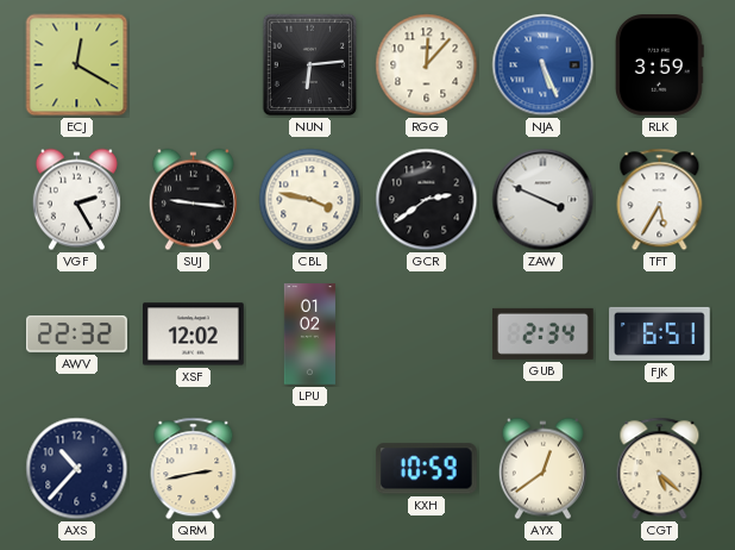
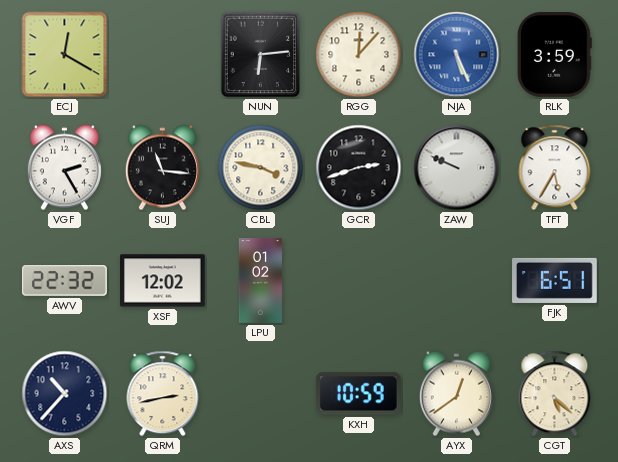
SUJ: 9:16 -> 11:16
GCR: 2:39 -> 2:42
ZAW: 3:49 -> 9:49
GUB: 2:34 -> none
